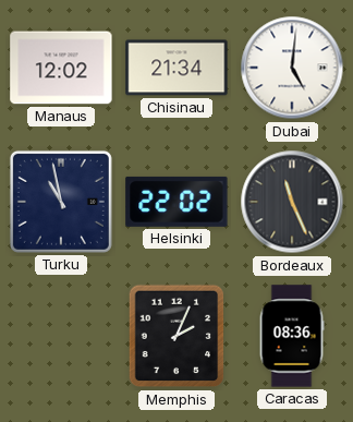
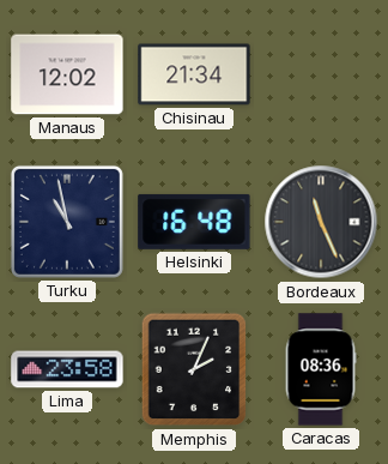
Dubai: 5:01 -> none
Helsinki: 22:02 -> 16:48
Lima: none -> 23:58
